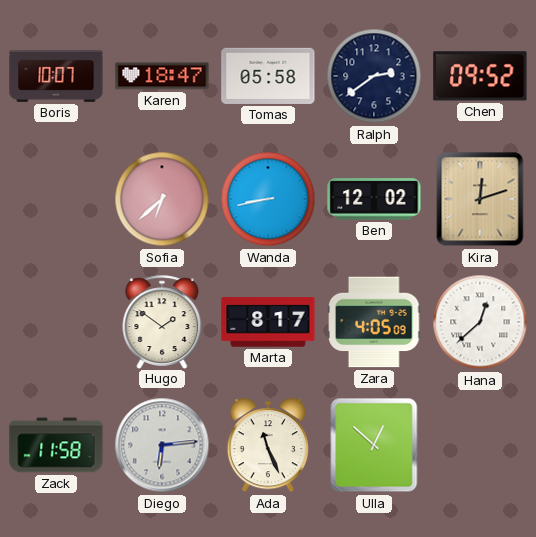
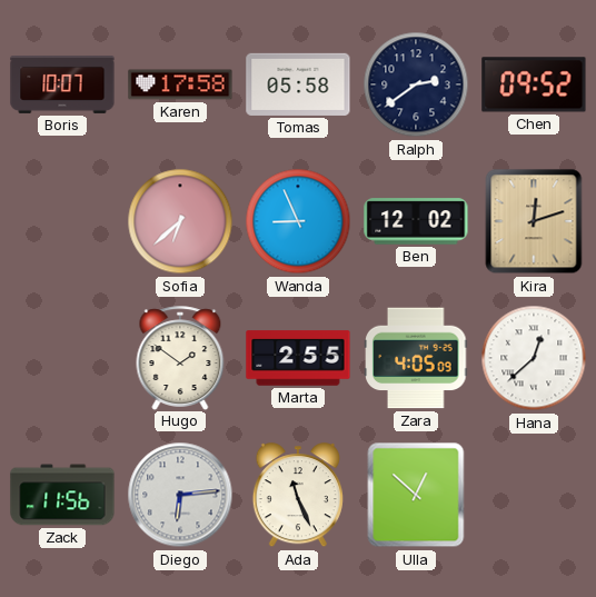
Karen: 18:47 -> 17:58
Wanda: 8:43 -> 8:56
Marta: 8:17 -> 2:55
Zack: 11:58 -> 11:56
